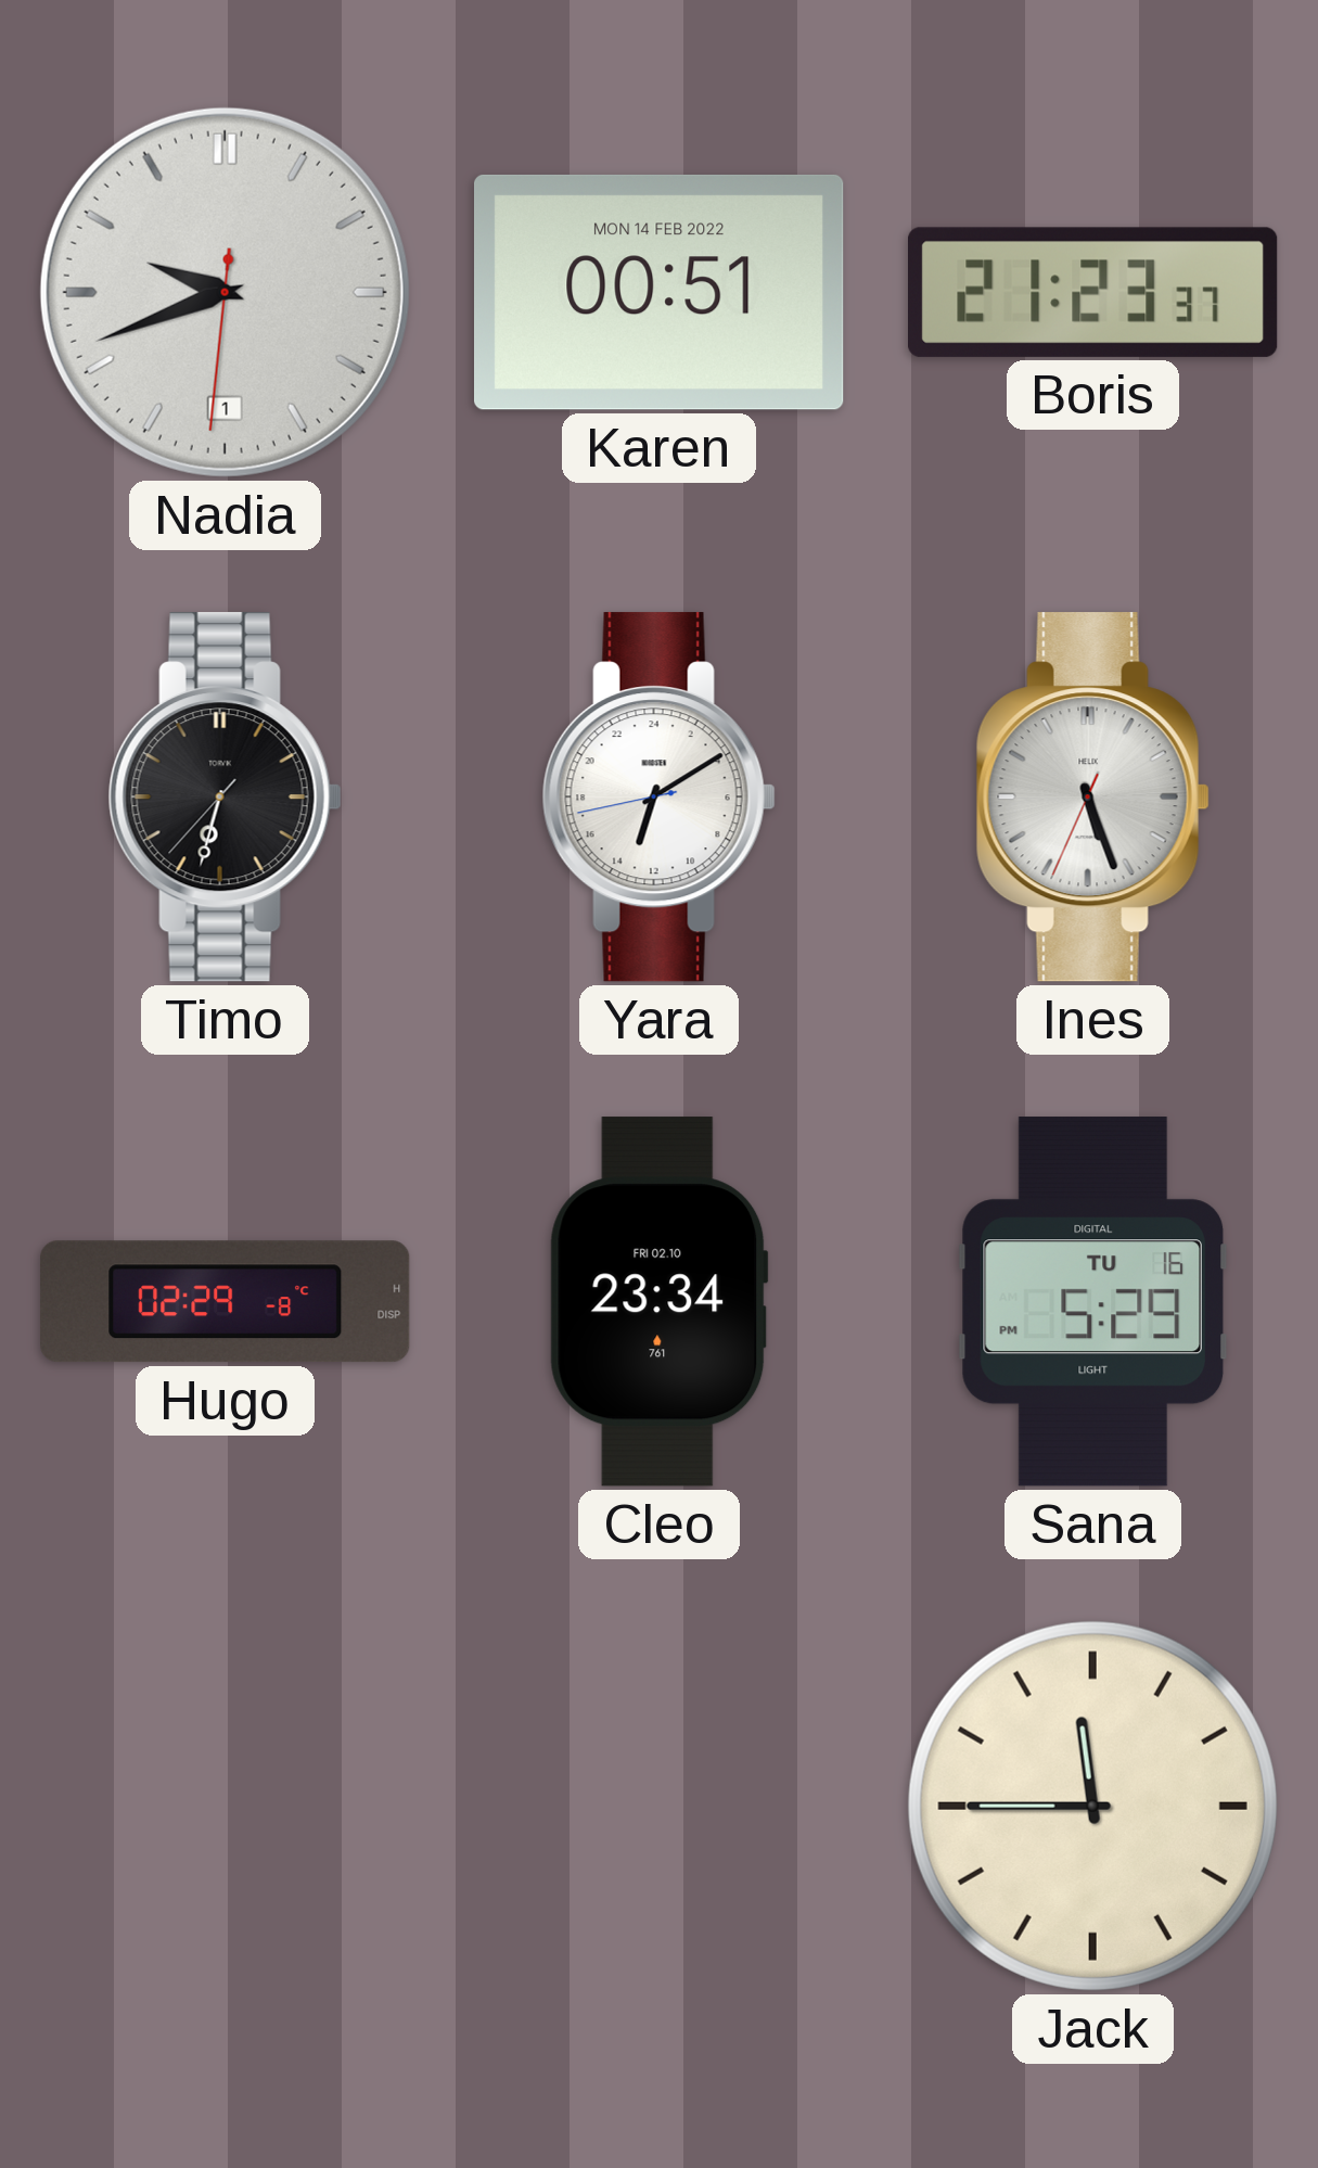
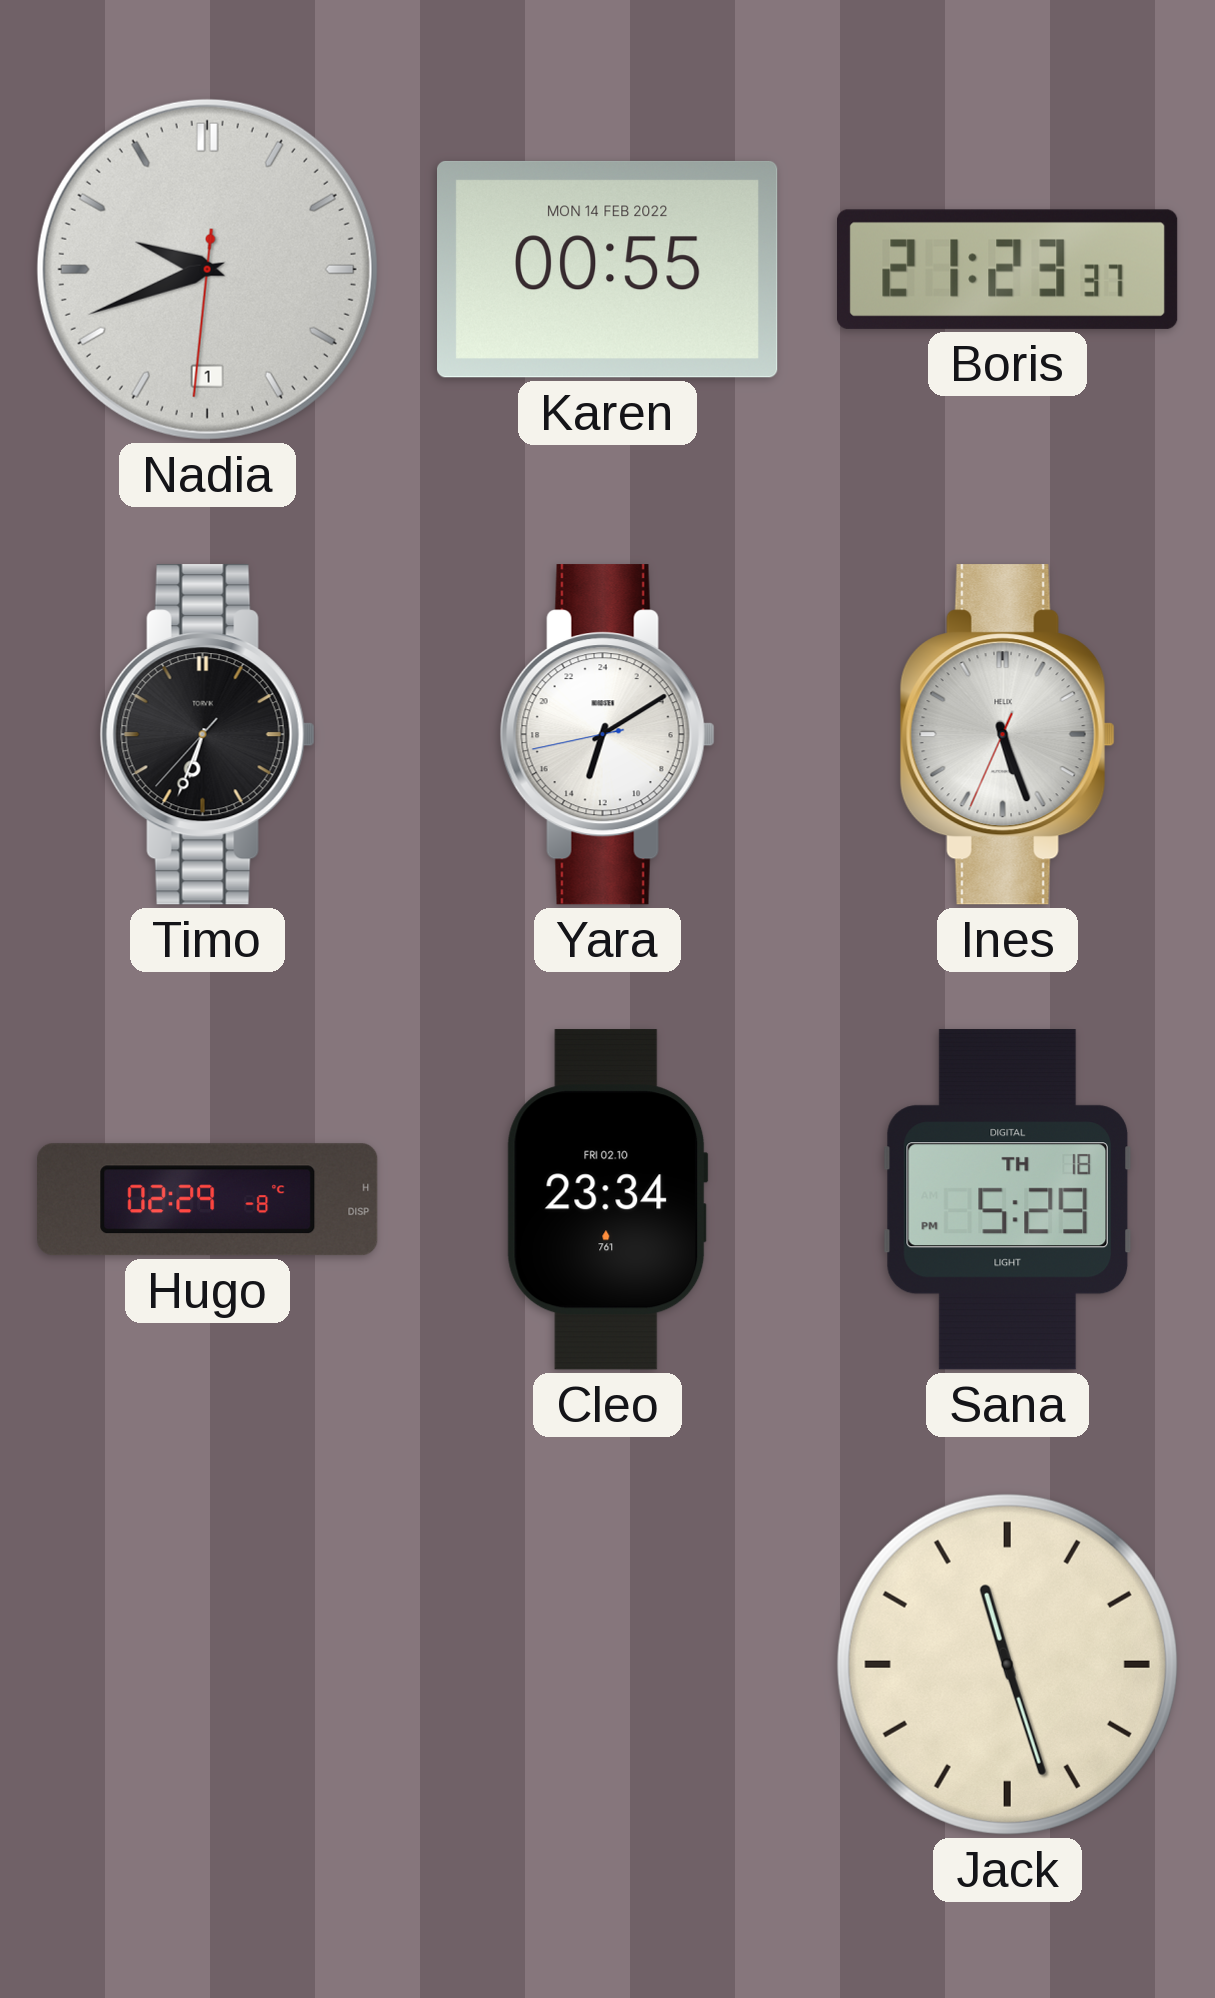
Karen: 00:51 -> 00:55
Timo: 6:32 -> 6:33
Sana date: TU 16 -> TH 18
Jack: 11:45 -> 11:27
